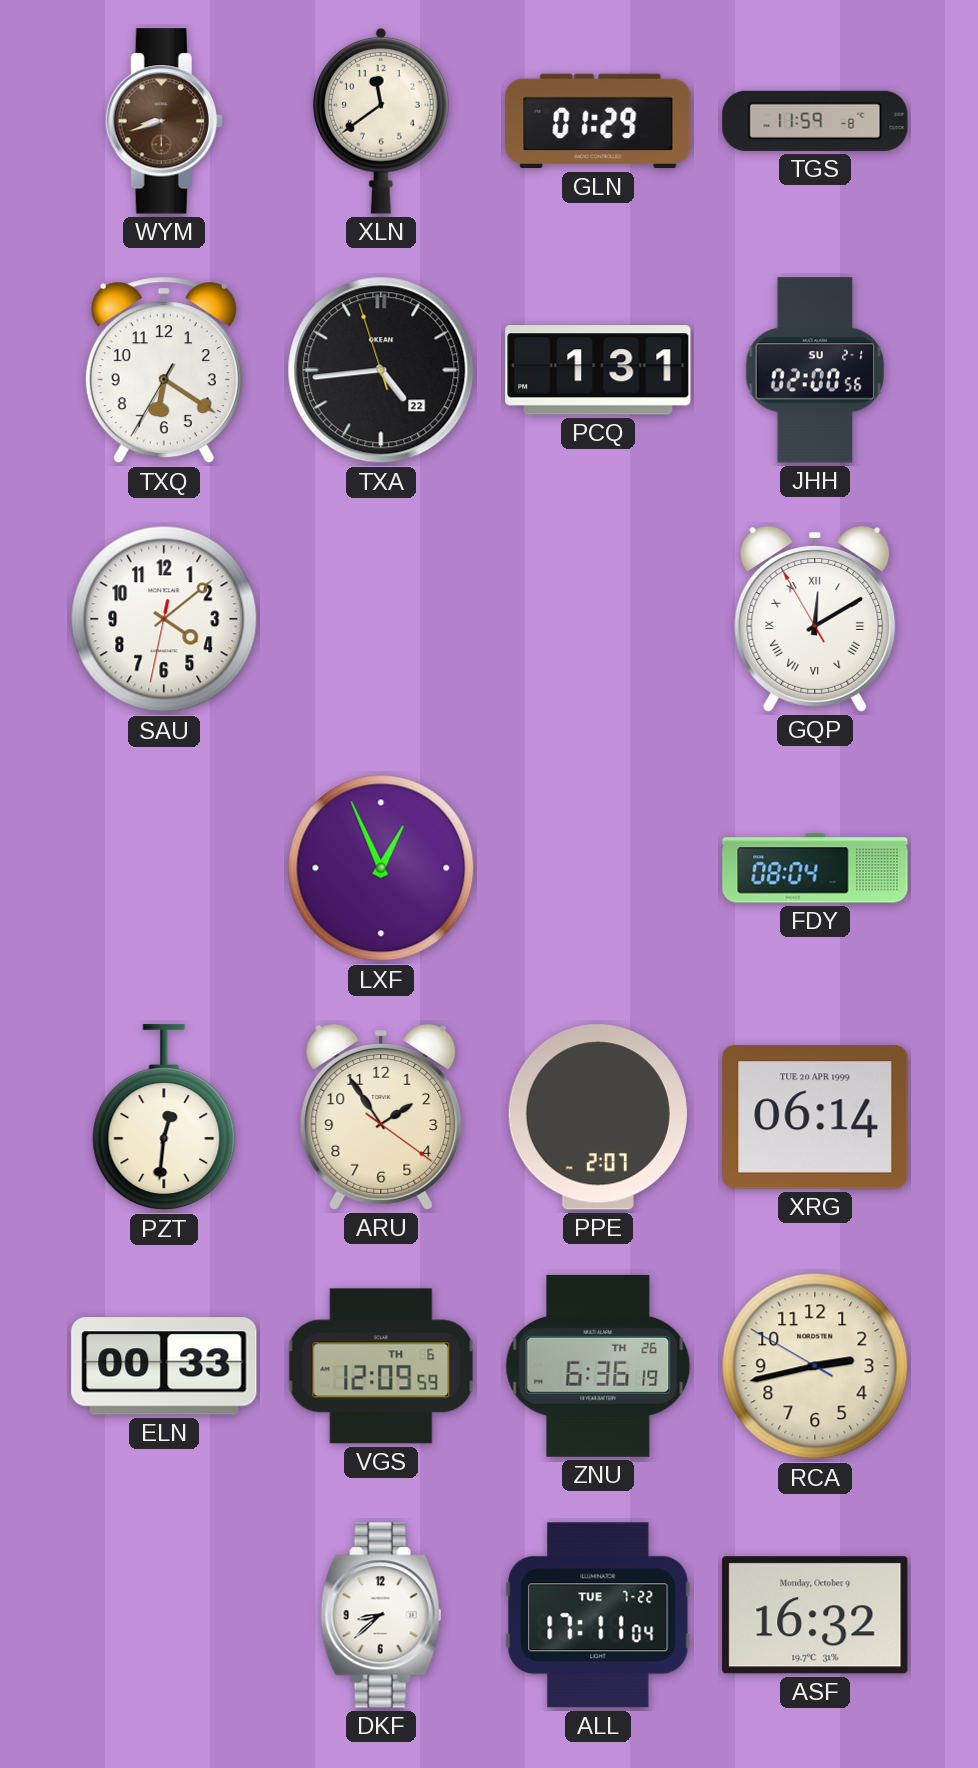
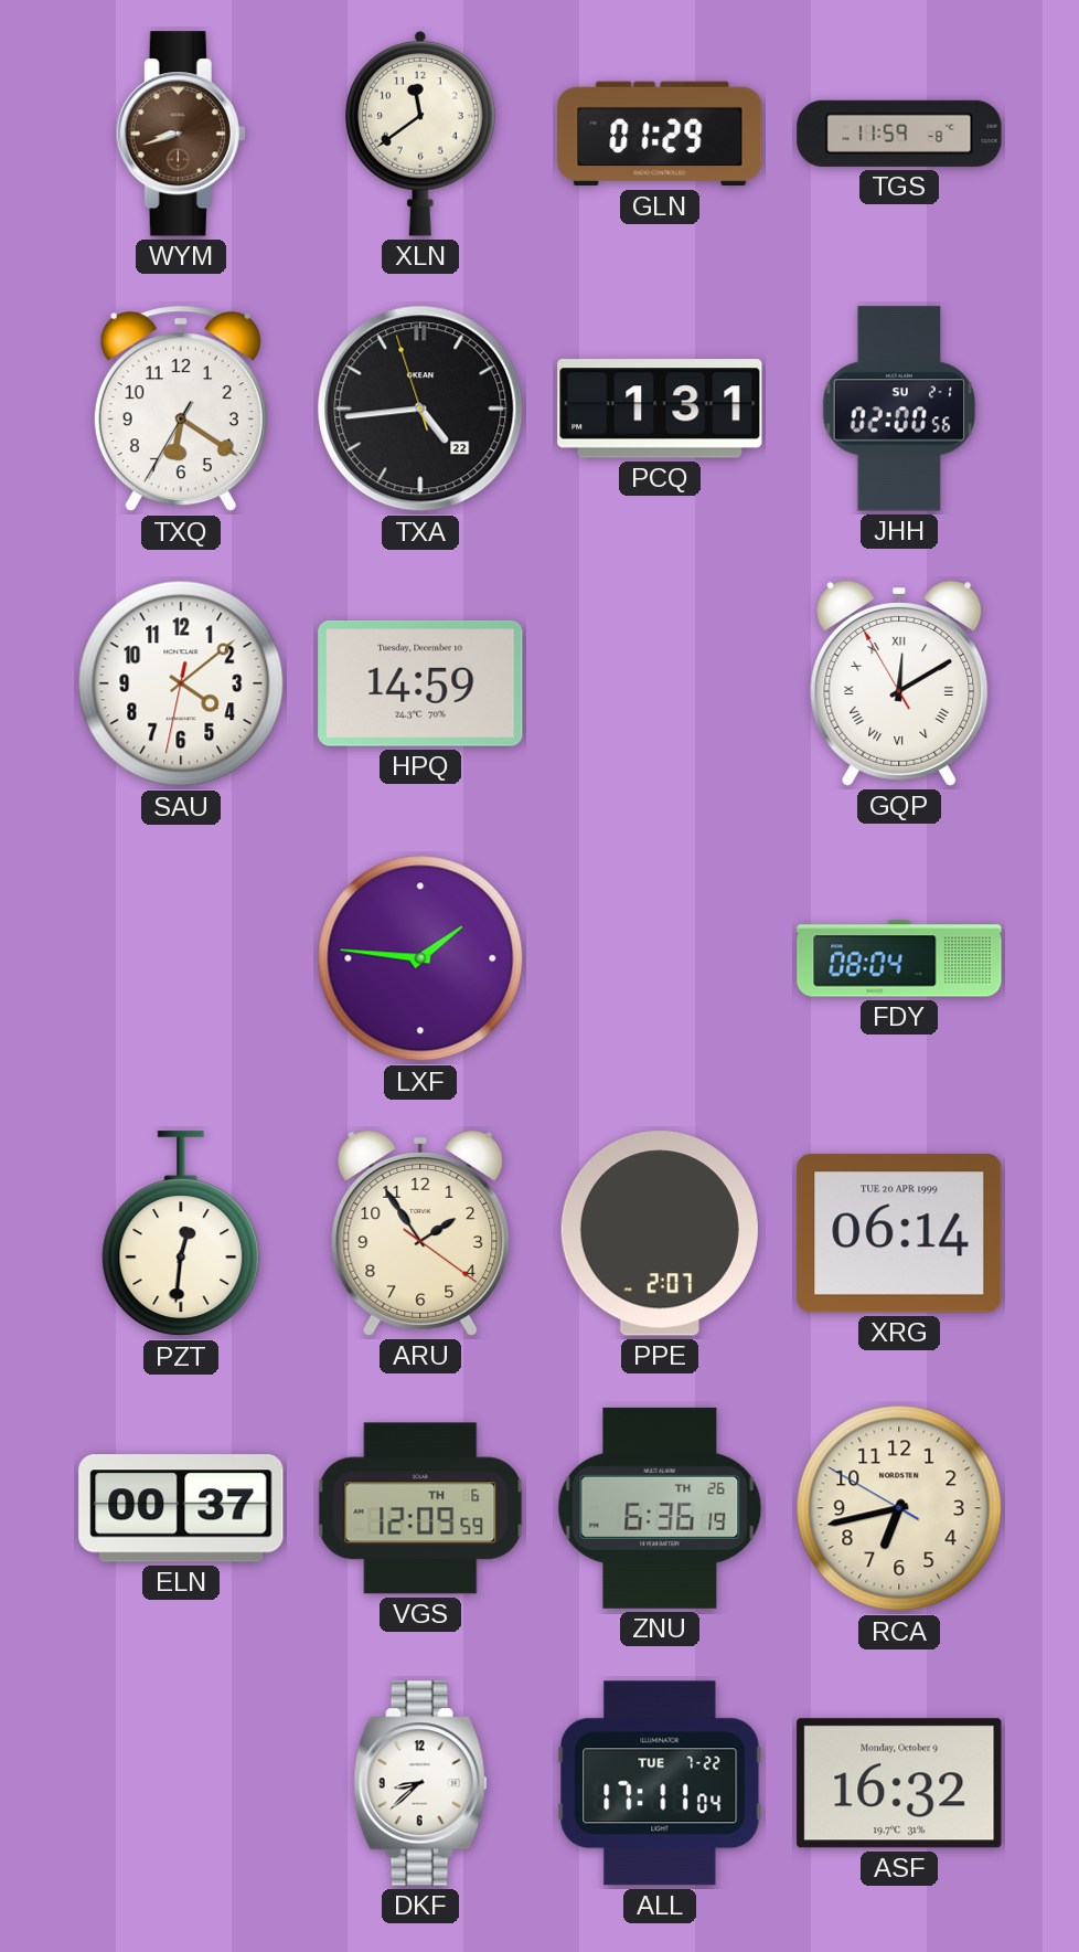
HPQ: none -> 14:59
LXF: 12:56 -> 1:46
ELN: 00:33 -> 00:37
RCA: 2:42 -> 6:42
